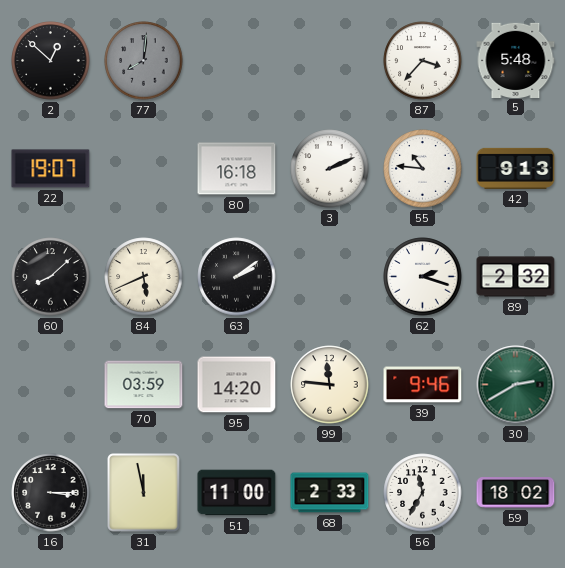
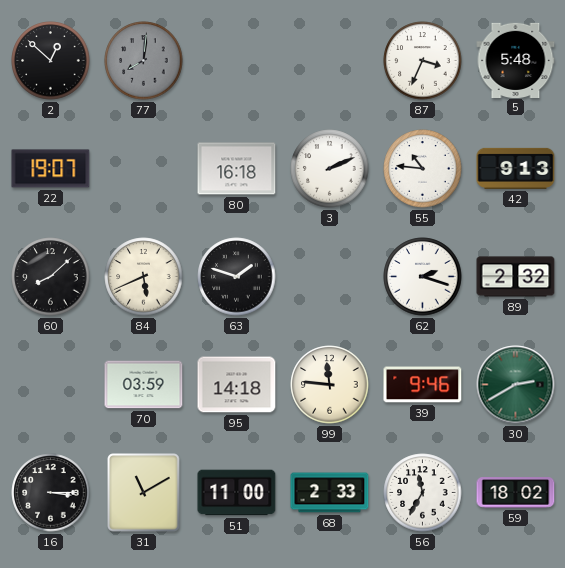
87: 3:37 -> 3:34
63: 2:09 -> 1:48
95: 14:20 -> 14:18
31: 11:58 -> 11:10
